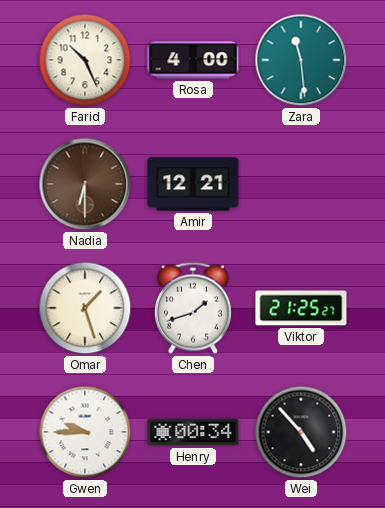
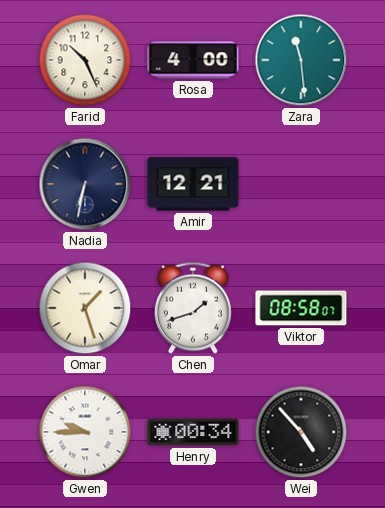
Nadia: 6:30 -> 6:32
Nadia dial: brown -> navy
Viktor: 21:25 -> 08:58
